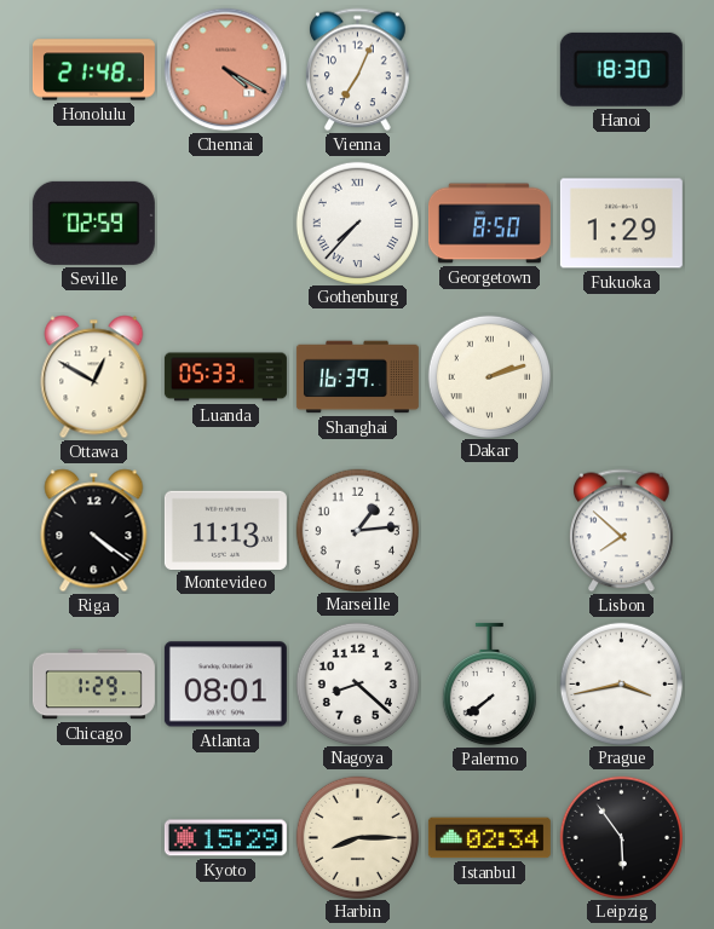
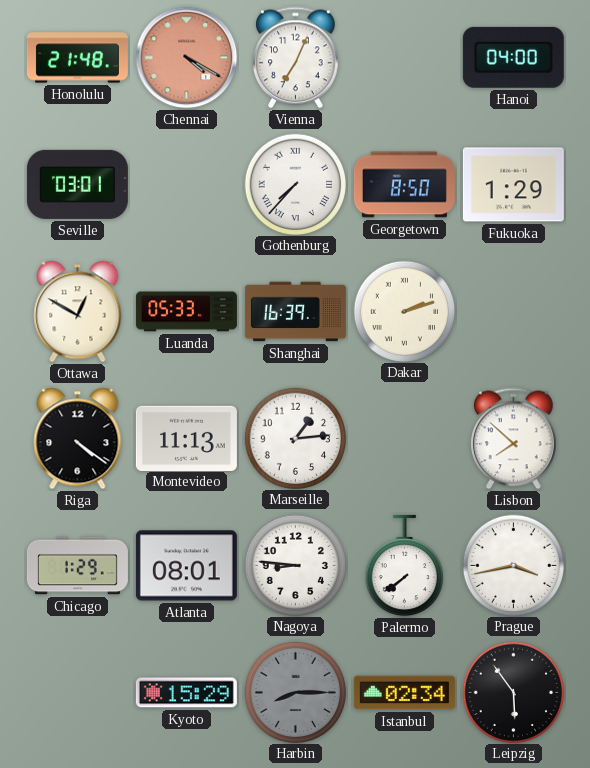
Hanoi: 18:30 -> 04:00
Seville: 02:59 -> 03:01
Nagoya: 8:22 -> 8:46
Harbin dial: cream -> grey
